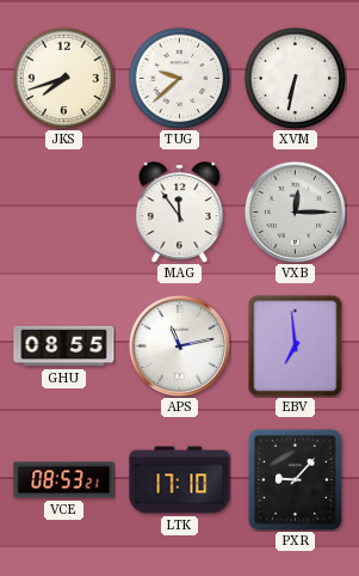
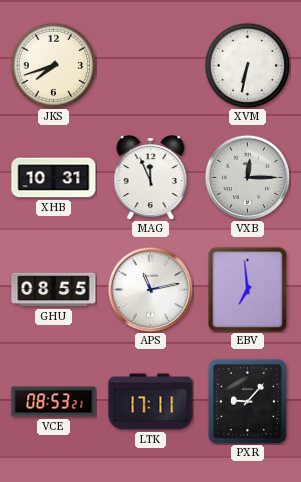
TUG: 9:38 -> none
XHB: none -> 10:31
MAG: 11:54 -> 11:56
LTK: 17:10 -> 17:11
